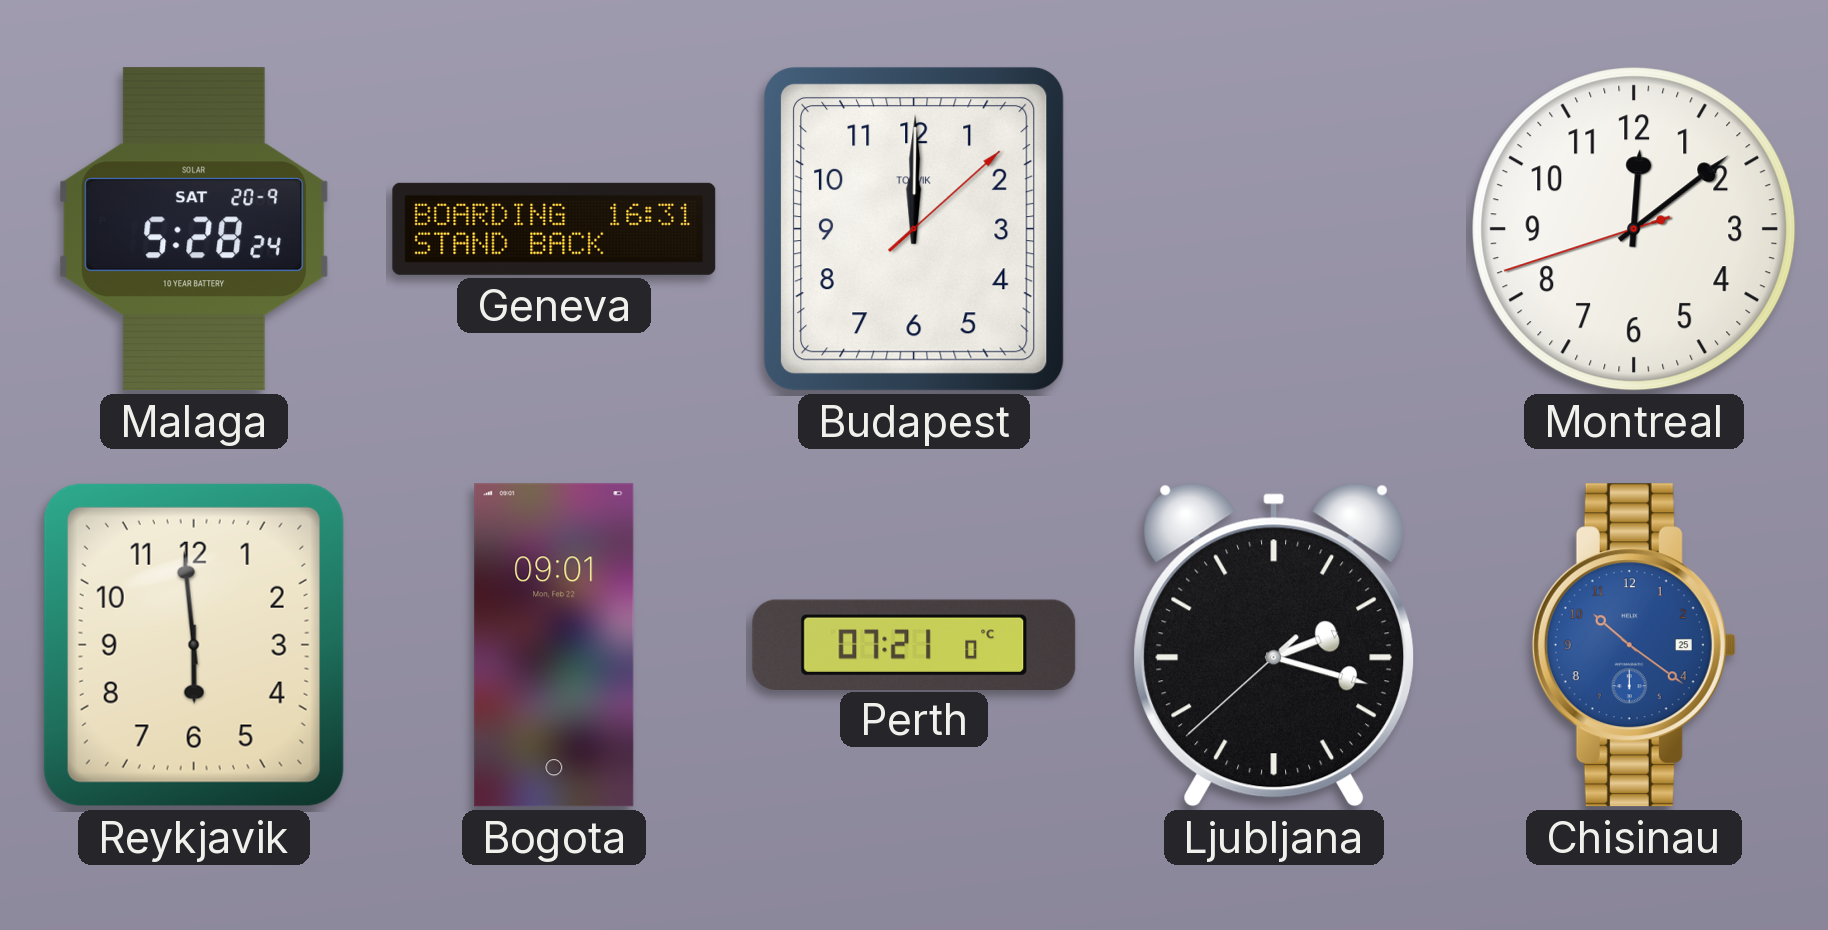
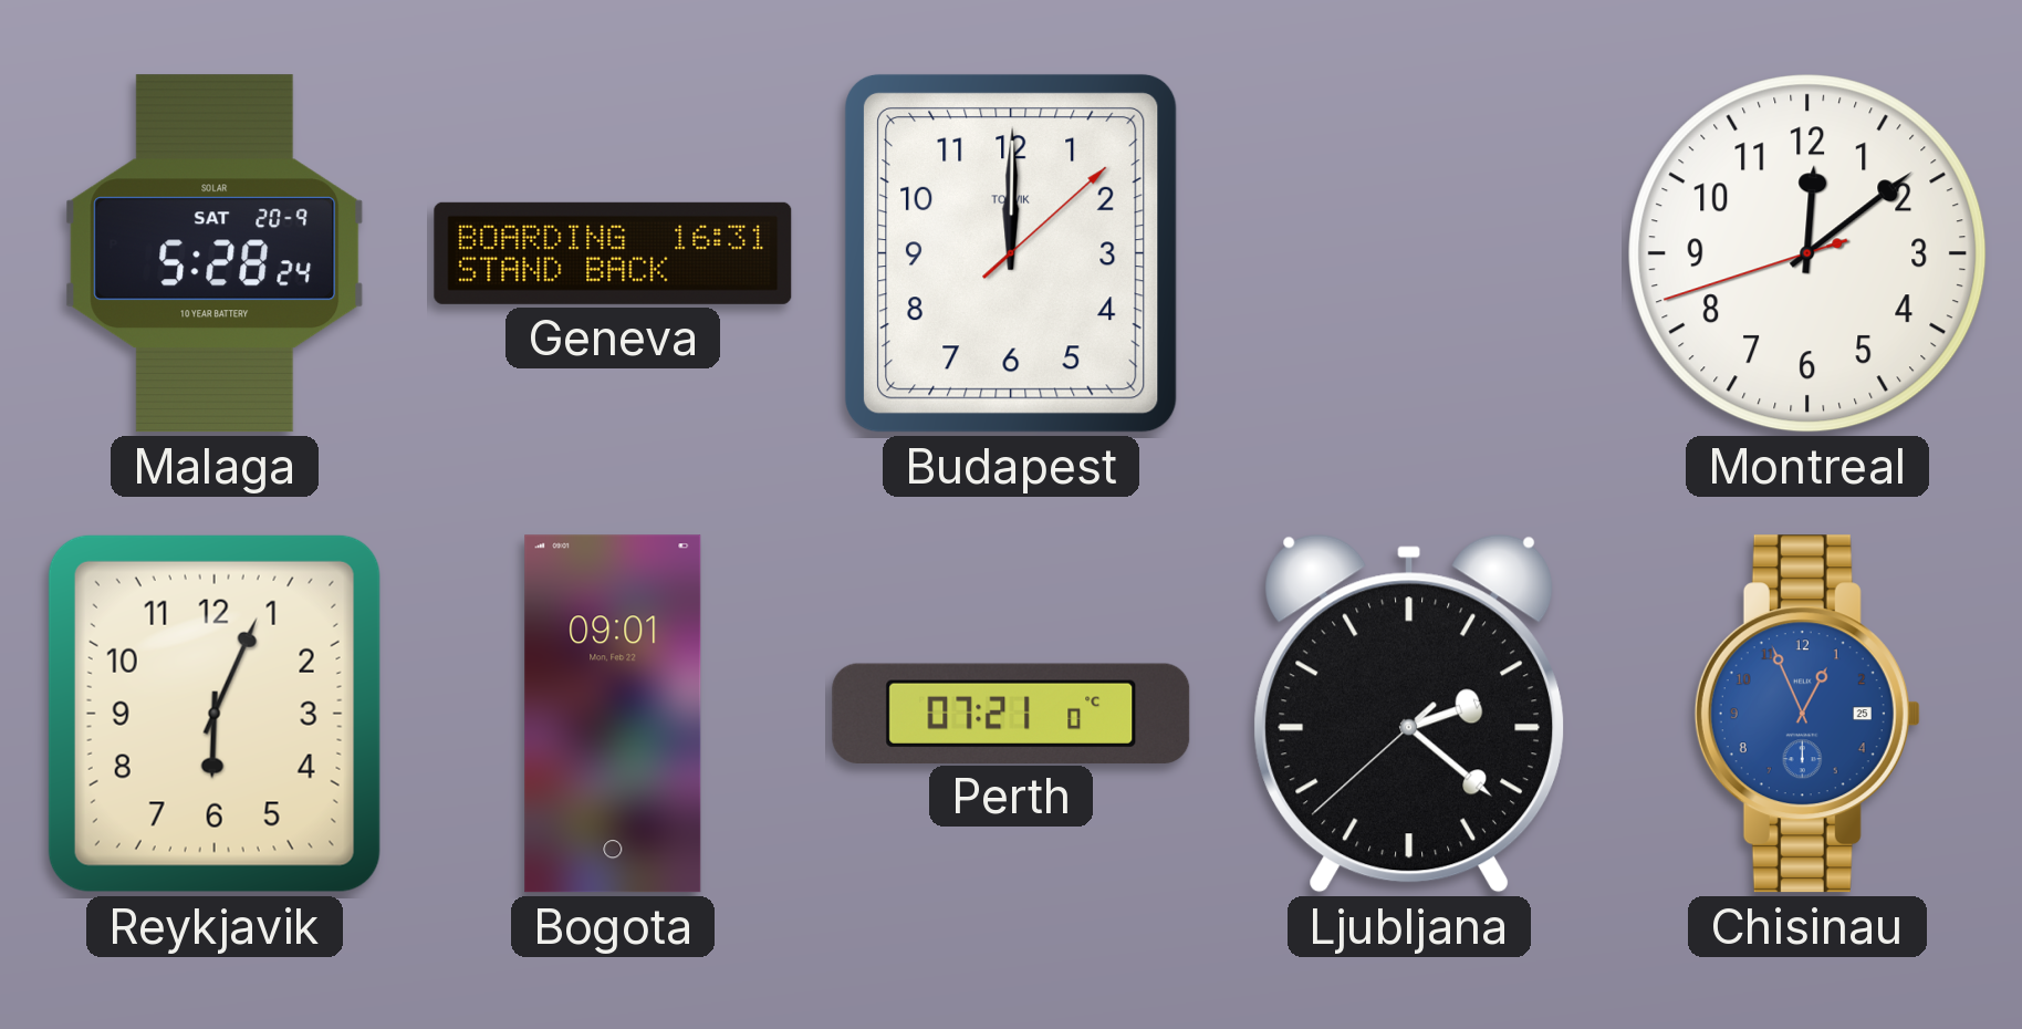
Reykjavik: 5:59 -> 6:04
Ljubljana: 2:17 -> 2:21
Chisinau: 10:21 -> 12:56
